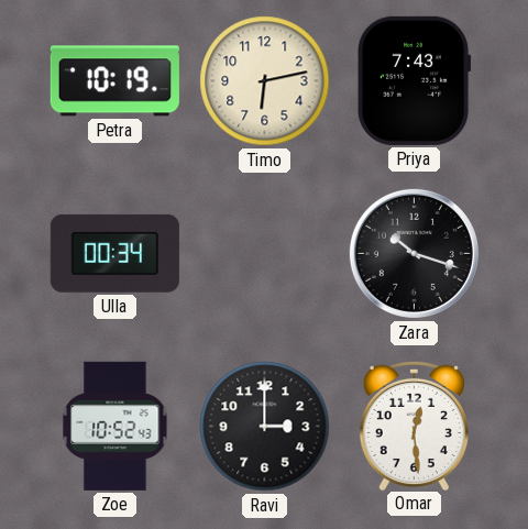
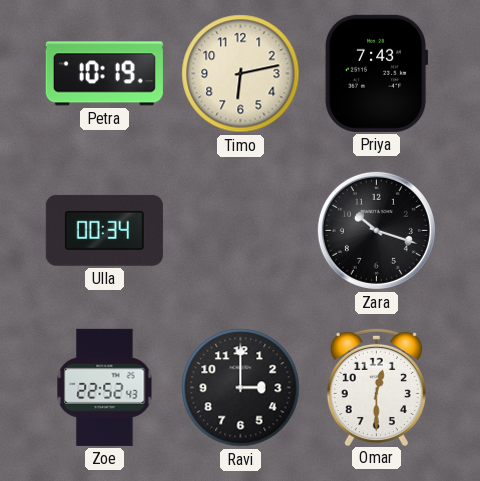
Zoe: 10:52 -> 22:52
Omar: 12:29 -> 12:30
